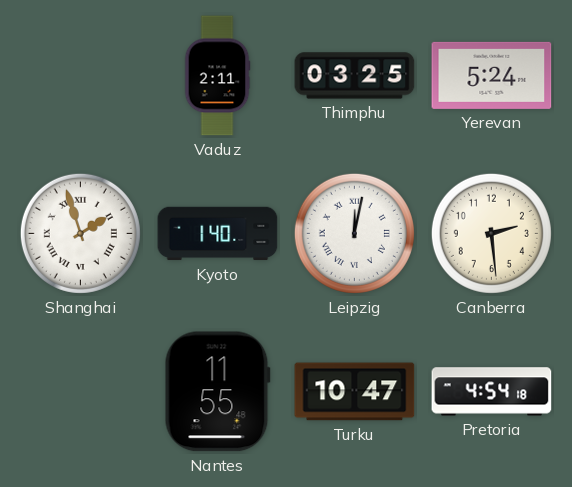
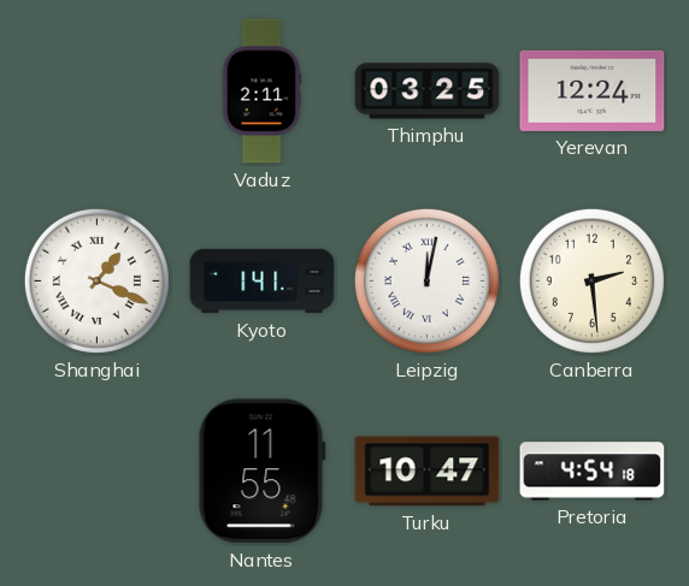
Yerevan: 5:24 -> 12:24
Shanghai: 1:57 -> 1:19
Kyoto: 1:40 -> 1:41
